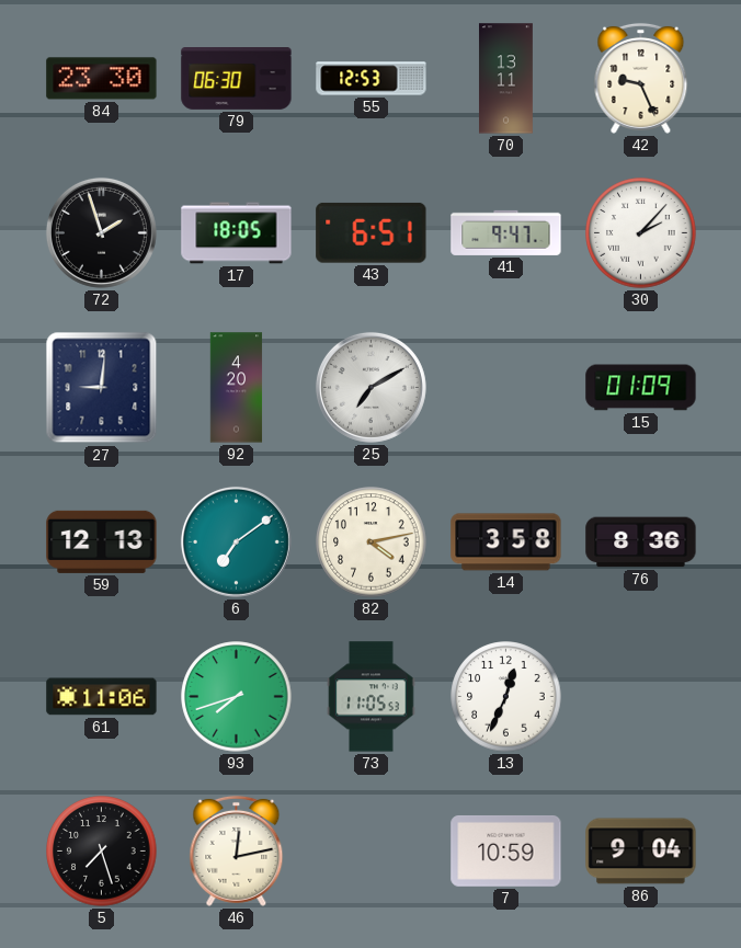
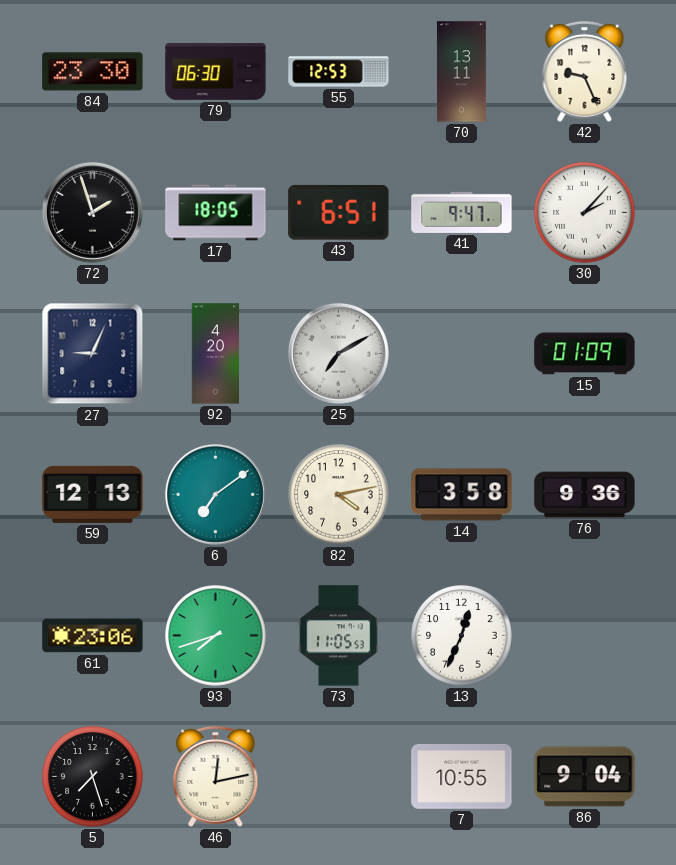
27: 9:01 -> 9:04
76: 8:36 -> 9:36
61: 11:06 -> 23:06
7: 10:59 -> 10:55
